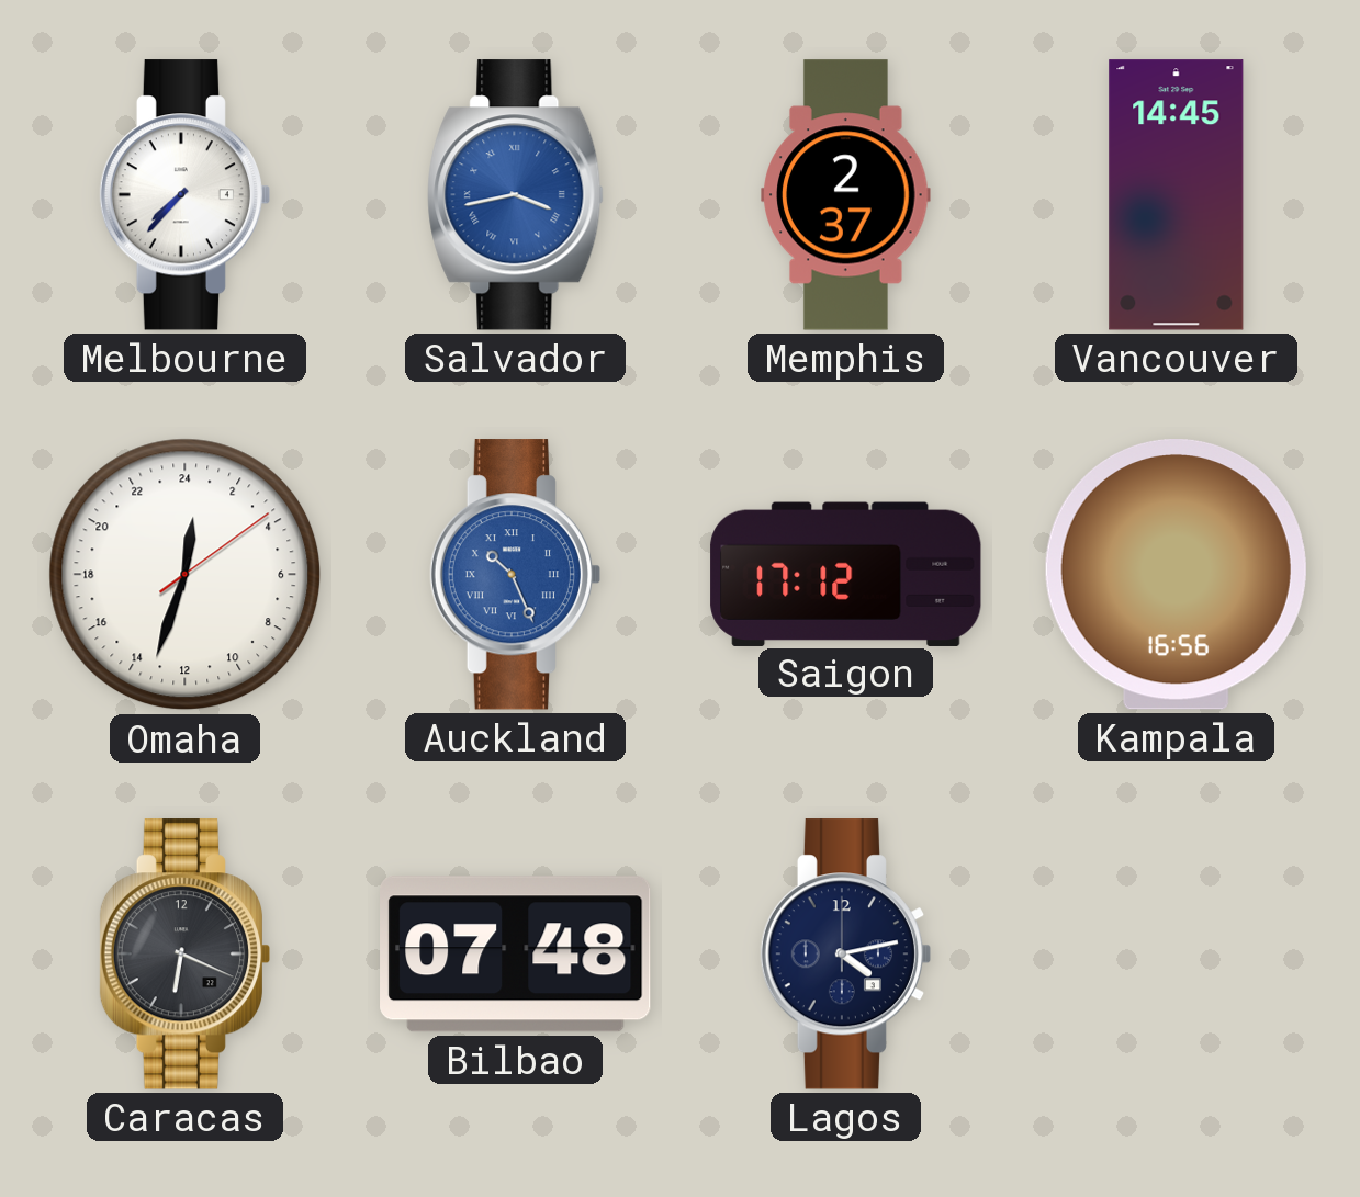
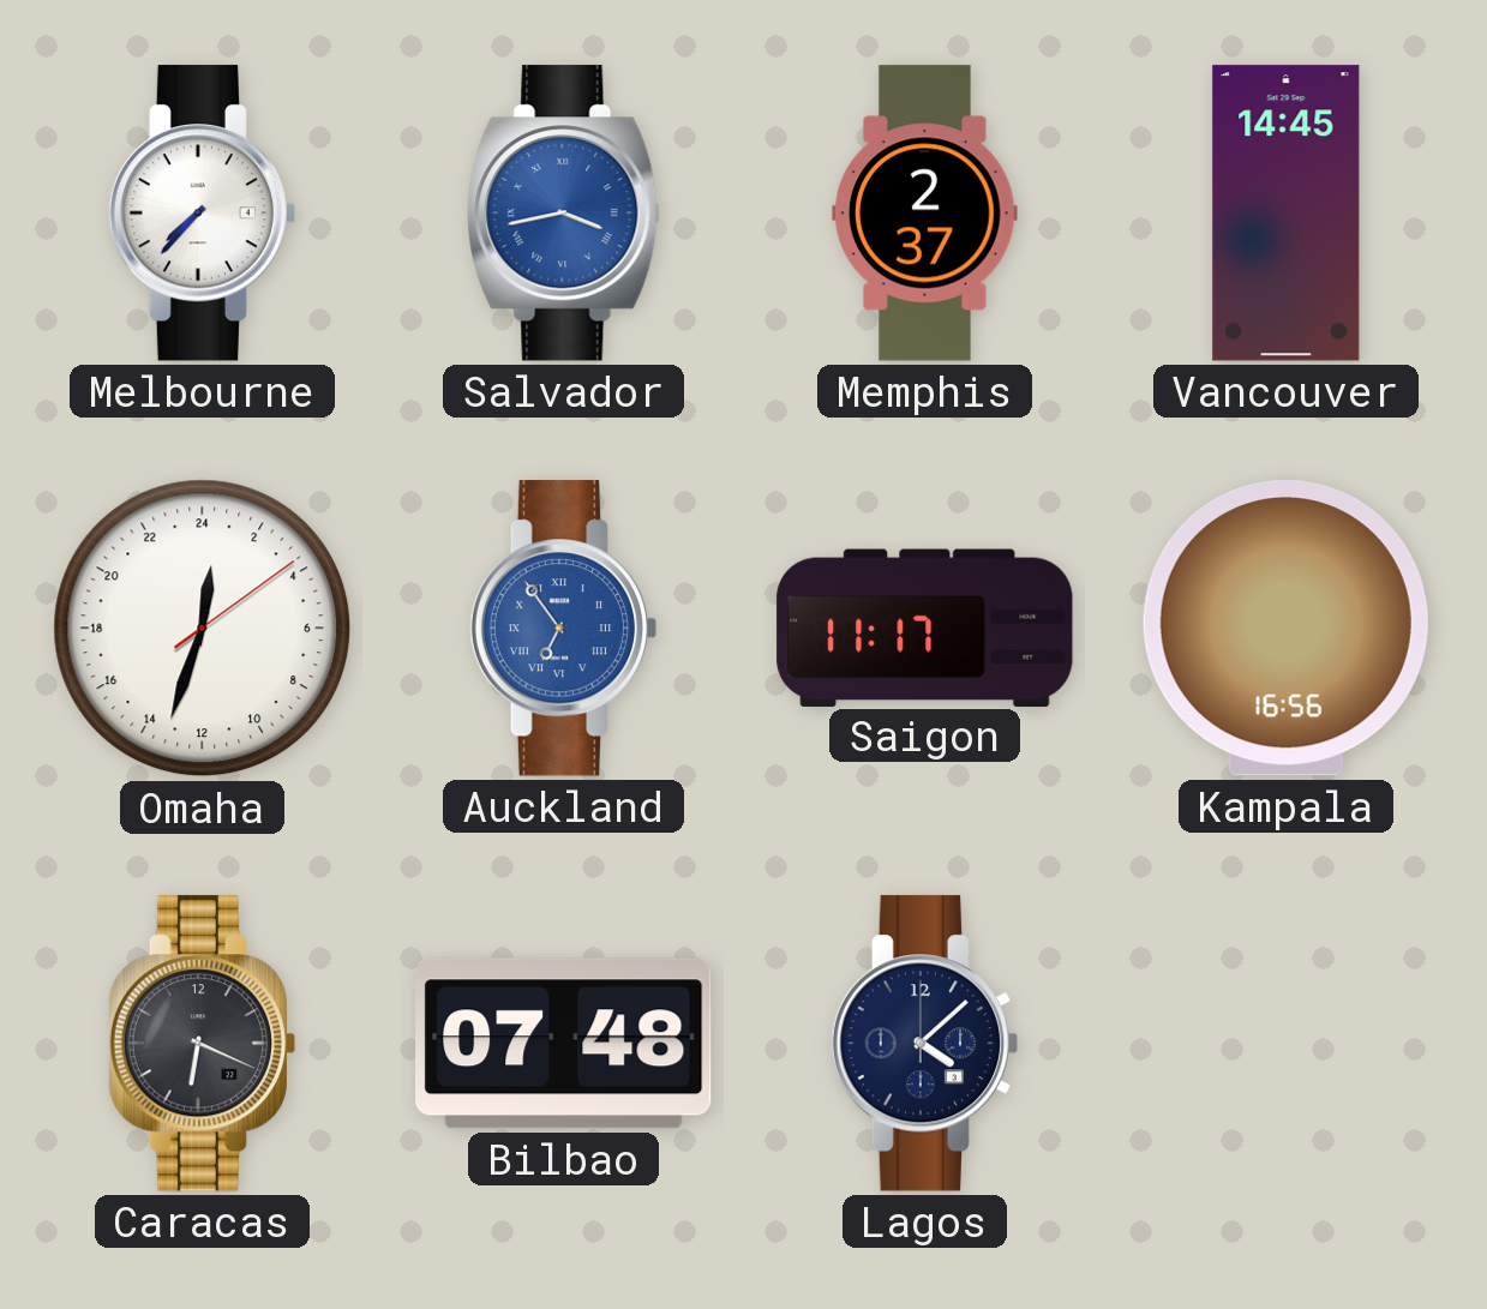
Auckland: 10:26 -> 6:54
Saigon: 17:12 -> 11:17
Lagos: 4:13 -> 4:08
